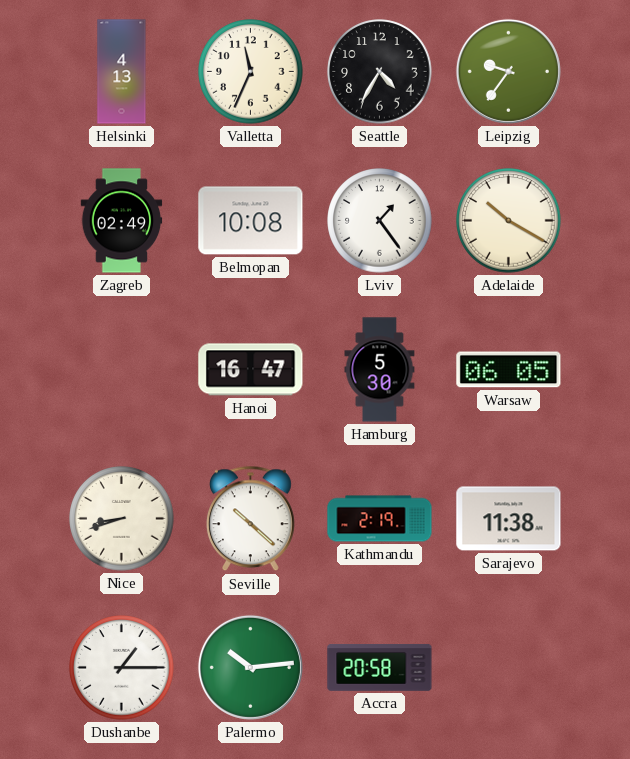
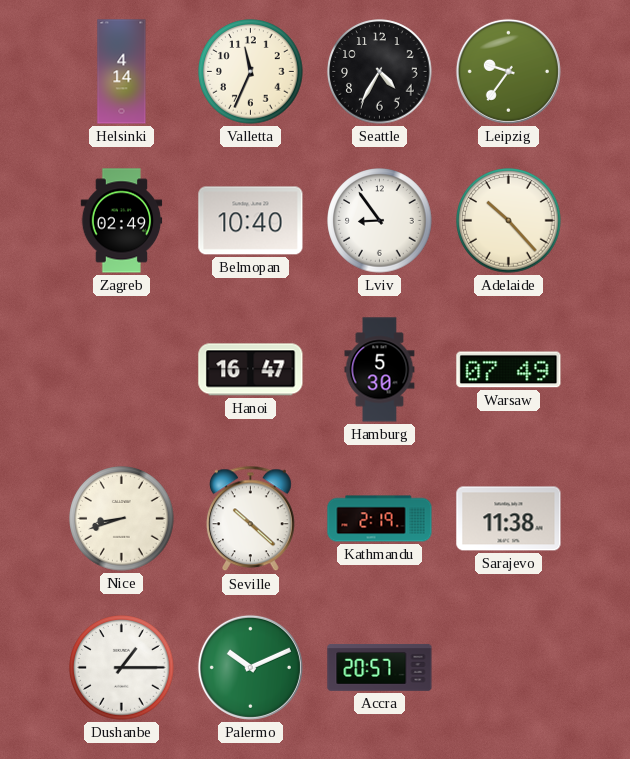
Helsinki: 4:13 -> 4:14
Belmopan: 10:08 -> 10:40
Lviv: 1:24 -> 8:54
Adelaide: 10:20 -> 10:23
Warsaw: 06:05 -> 07:49
Palermo: 10:14 -> 10:11
Accra: 20:58 -> 20:57
